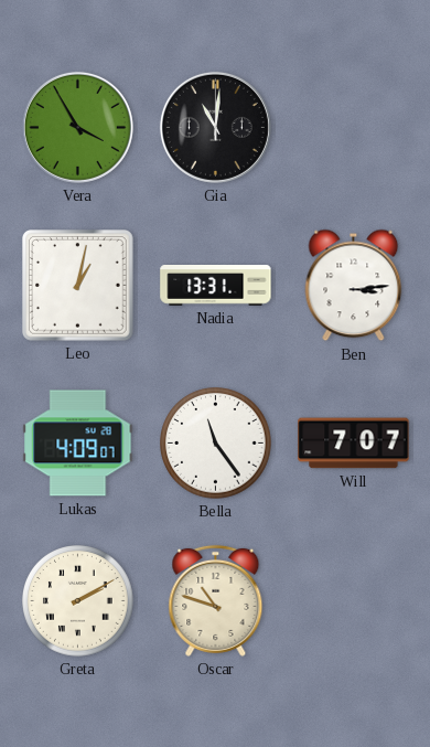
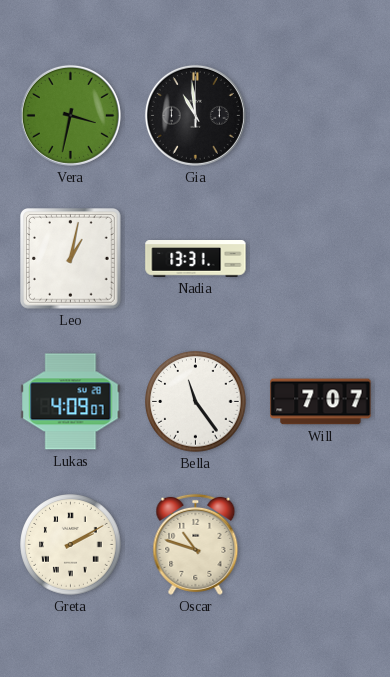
Vera: 3:55 -> 3:32
Gia: 11:01 -> 10:59
Ben: 3:14 -> none
